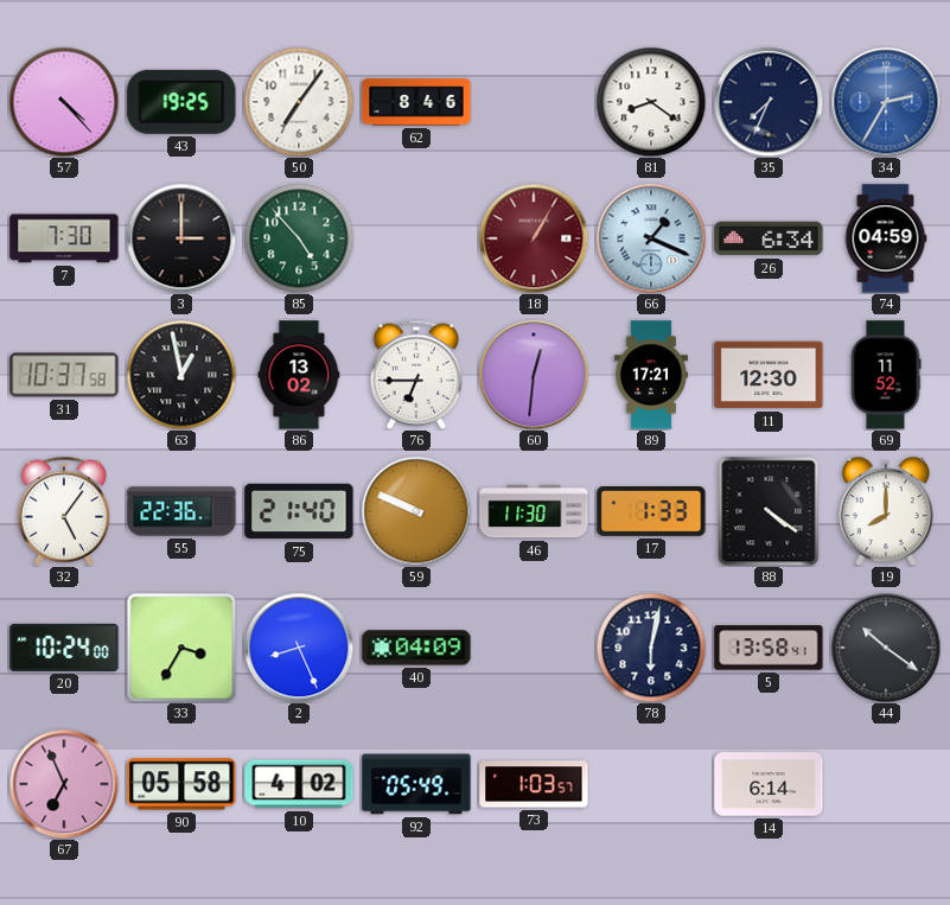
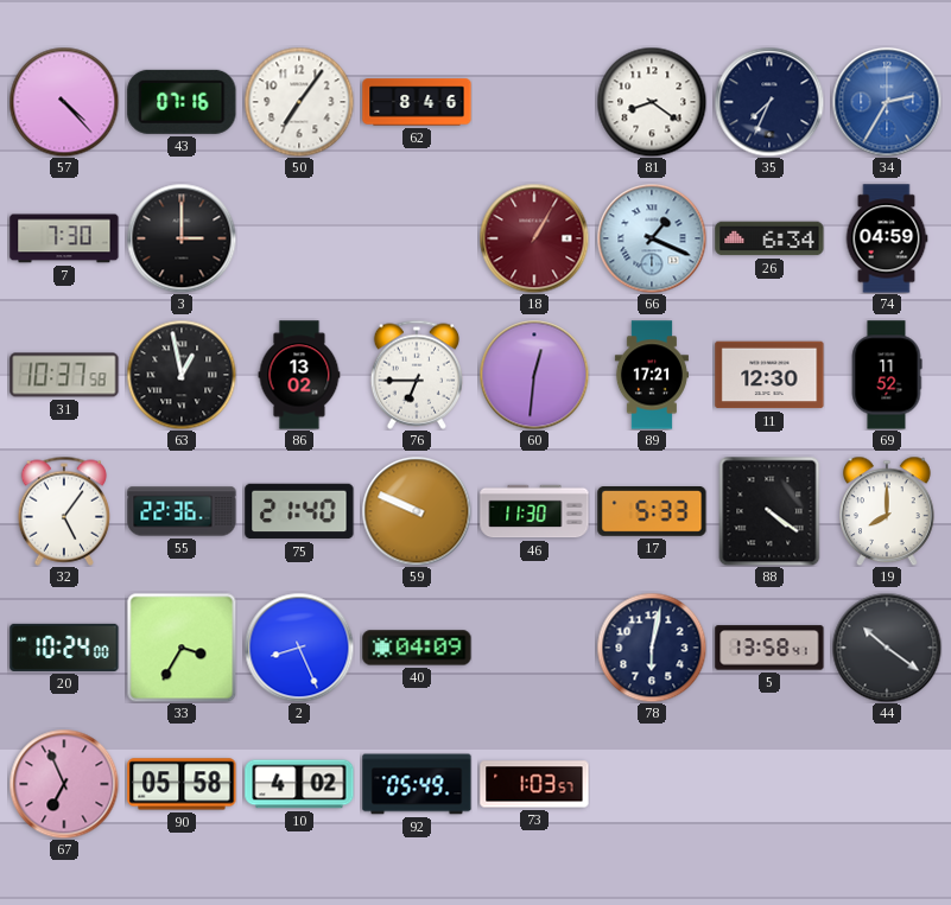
43: 19:25 -> 07:16
85: 4:53 -> none
17: 1:33 -> 5:33
14: 6:14 -> none
